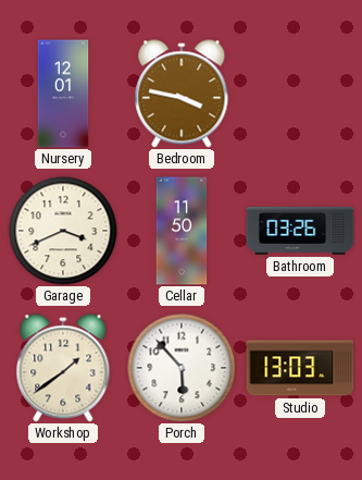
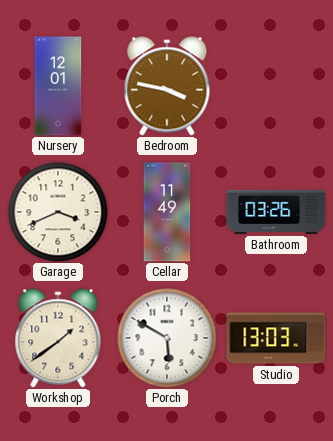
Cellar: 11:50 -> 11:49
Porch: 5:53 -> 5:50
